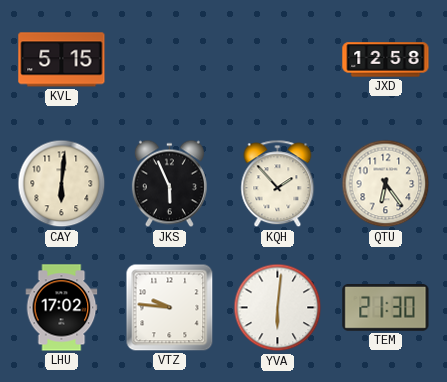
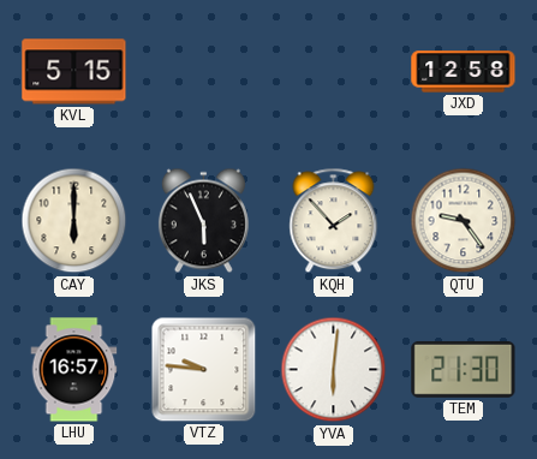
CAY: 6:01 -> 6:00
QTU: 6:24 -> 9:24
LHU: 17:02 -> 16:57
